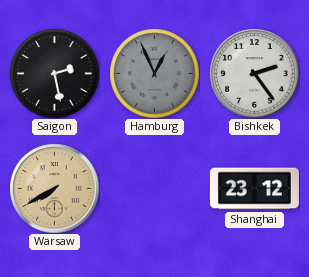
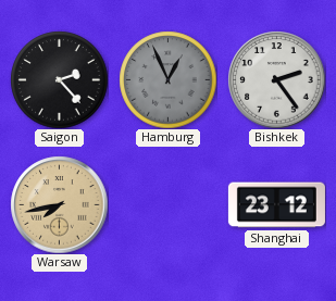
Saigon: 2:28 -> 2:23
Warsaw: 7:40 -> 7:43
